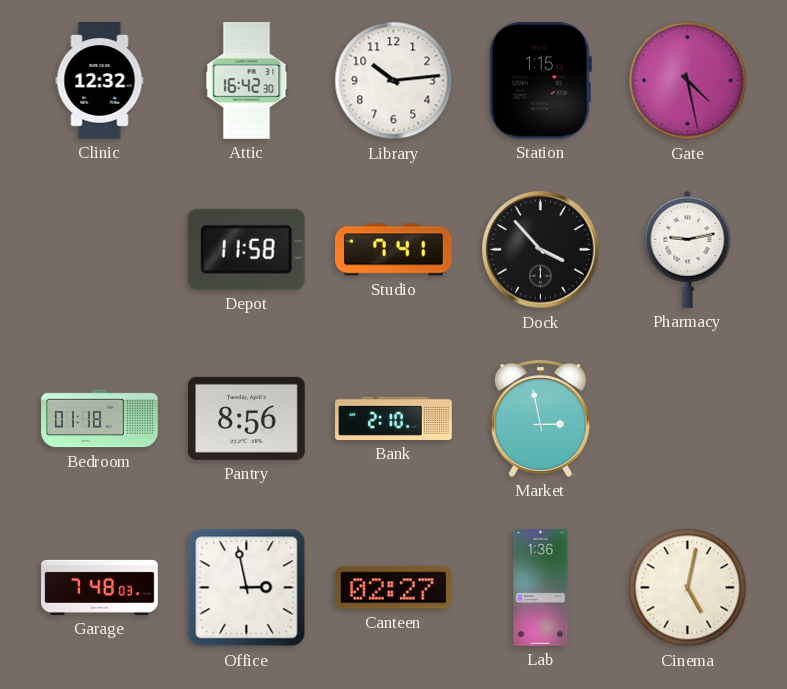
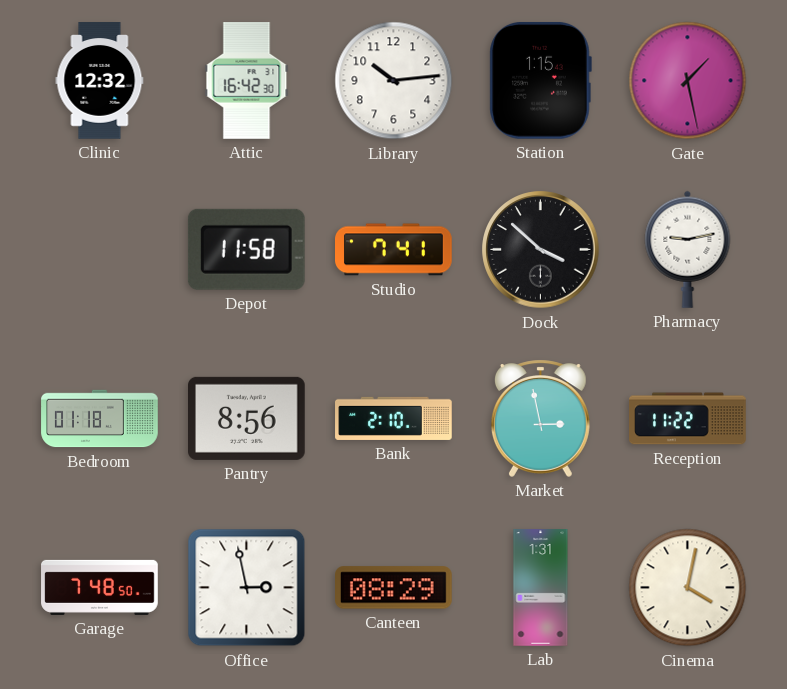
Gate: 4:28 -> 1:28
Dock: 3:53 -> 3:52
Reception: none -> 11:22
Garage: 7:48:03 -> 7:48:50
Canteen: 02:27 -> 08:29
Lab: 1:36 -> 1:31
Cinema: 5:02 -> 4:02
